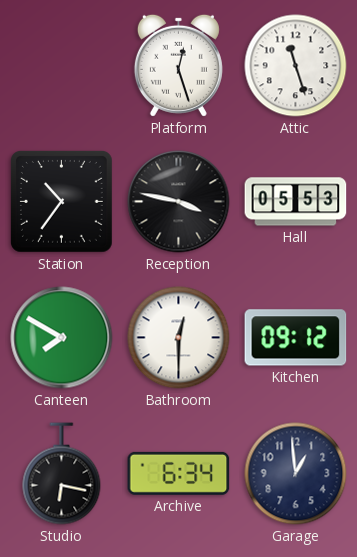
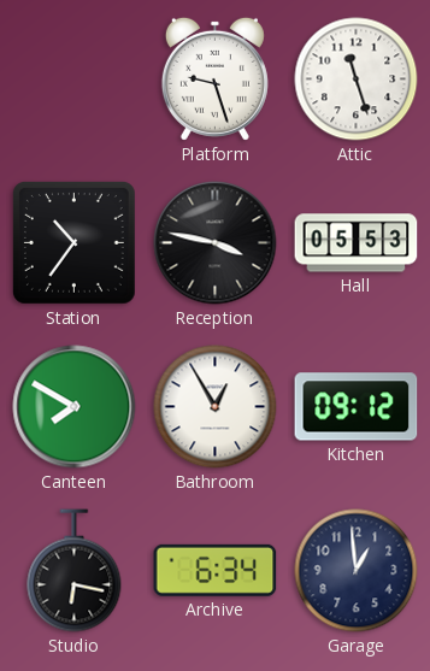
Platform: 12:27 -> 9:27
Bathroom: 12:30 -> 12:55
